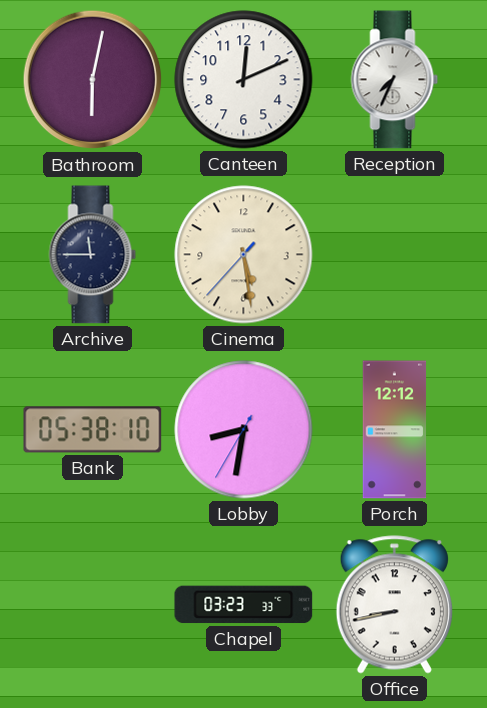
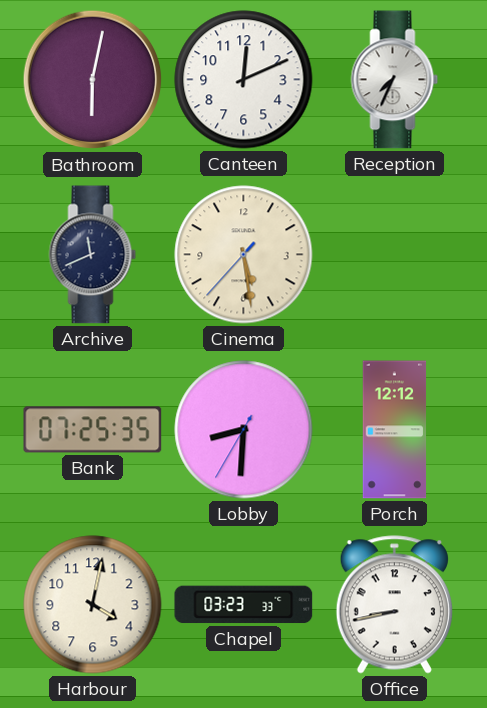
Archive: 11:45 -> 11:41
Bank: 05:38 -> 07:25
Lobby: 8:31 -> 8:30
Harbour: none -> 4:02
